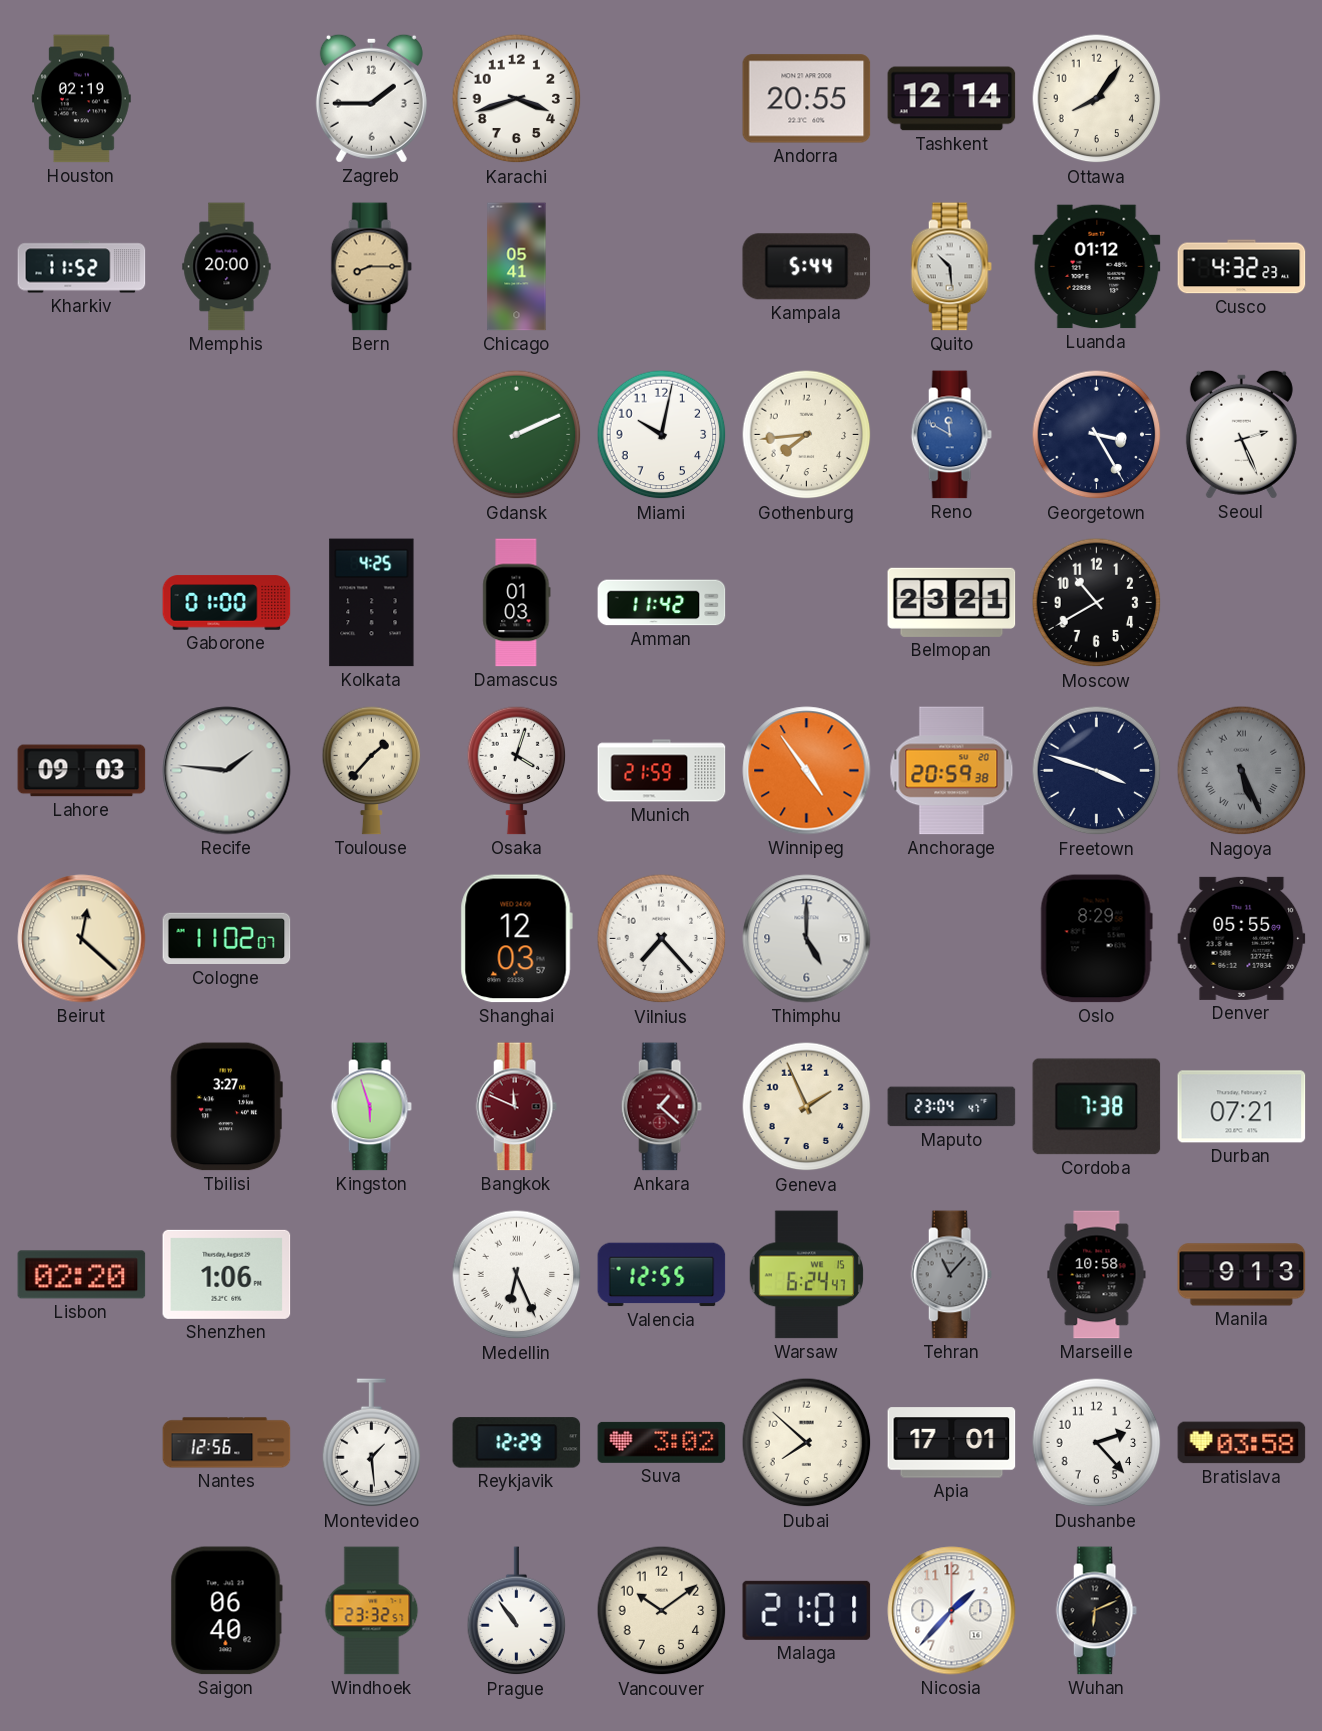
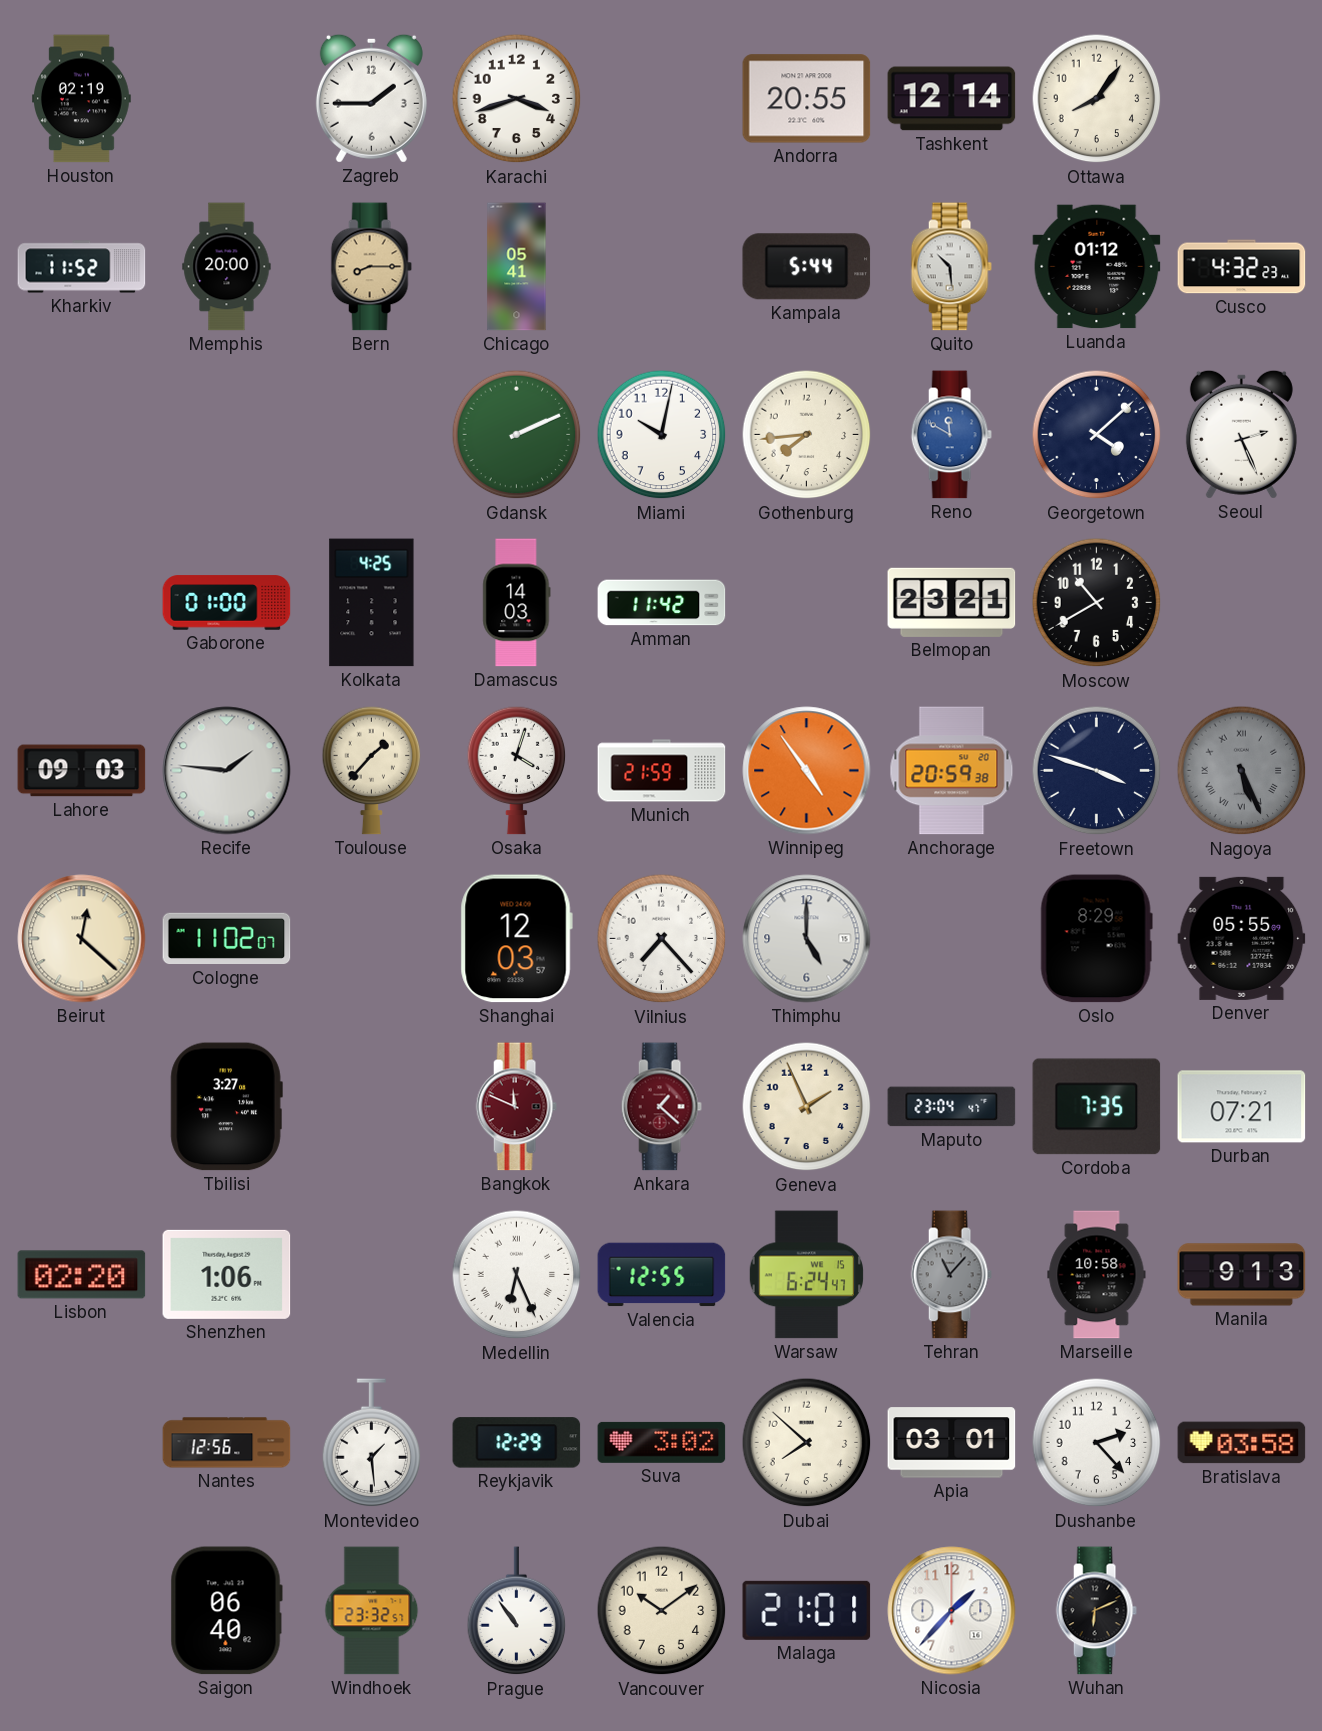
Georgetown: 3:25 -> 4:08
Damascus: 01:03 -> 14:03
Kingston: 5:57 -> none
Cordoba: 7:38 -> 7:35
Apia: 17:01 -> 03:01
